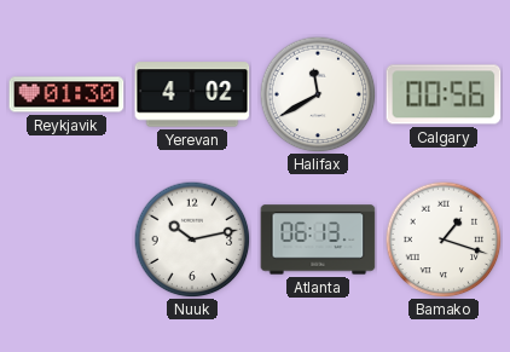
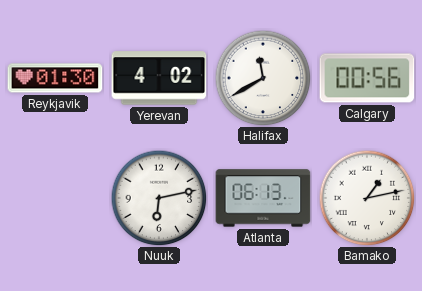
Nuuk: 10:13 -> 6:13
Bamako: 1:18 -> 1:13
